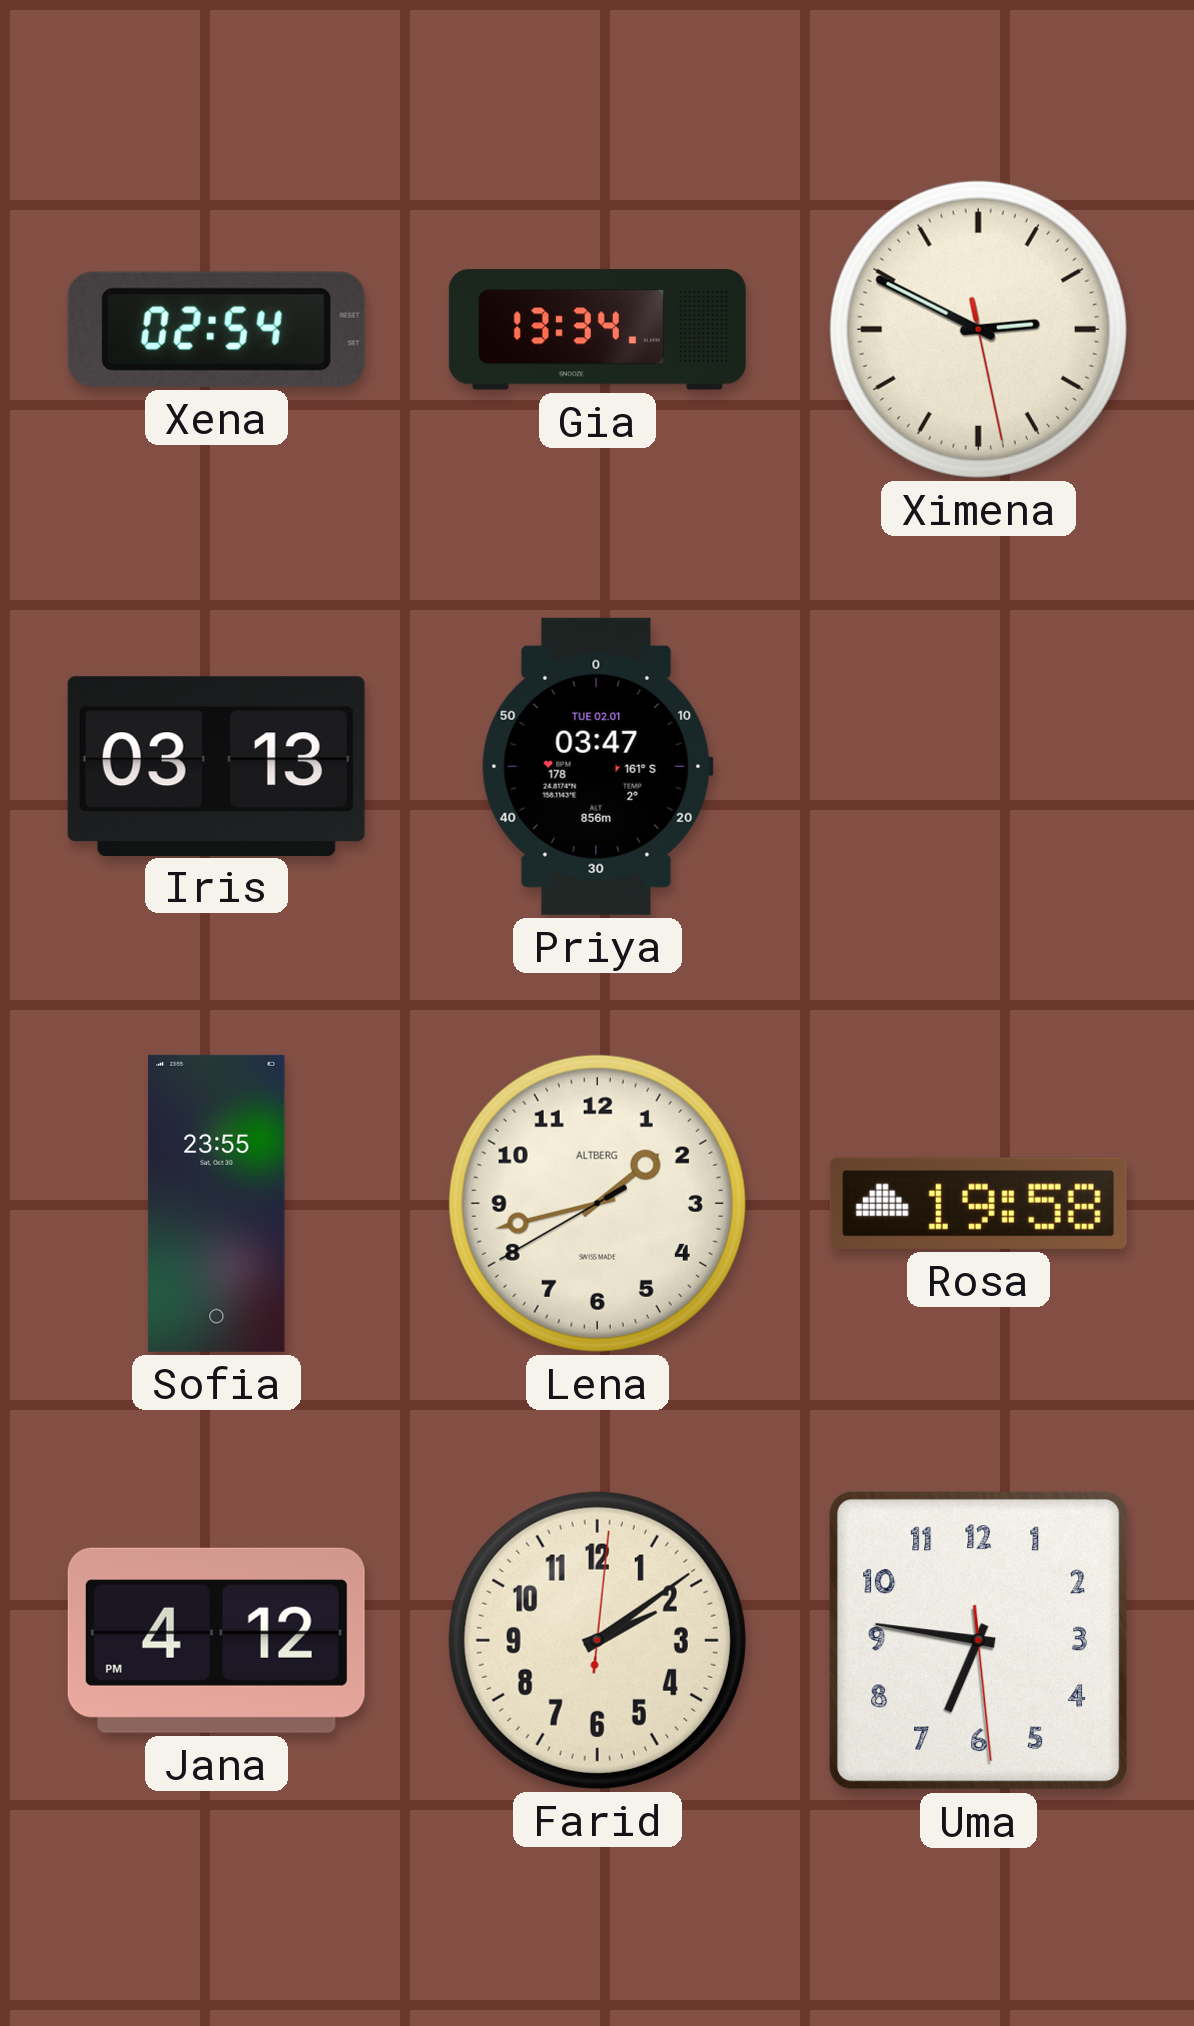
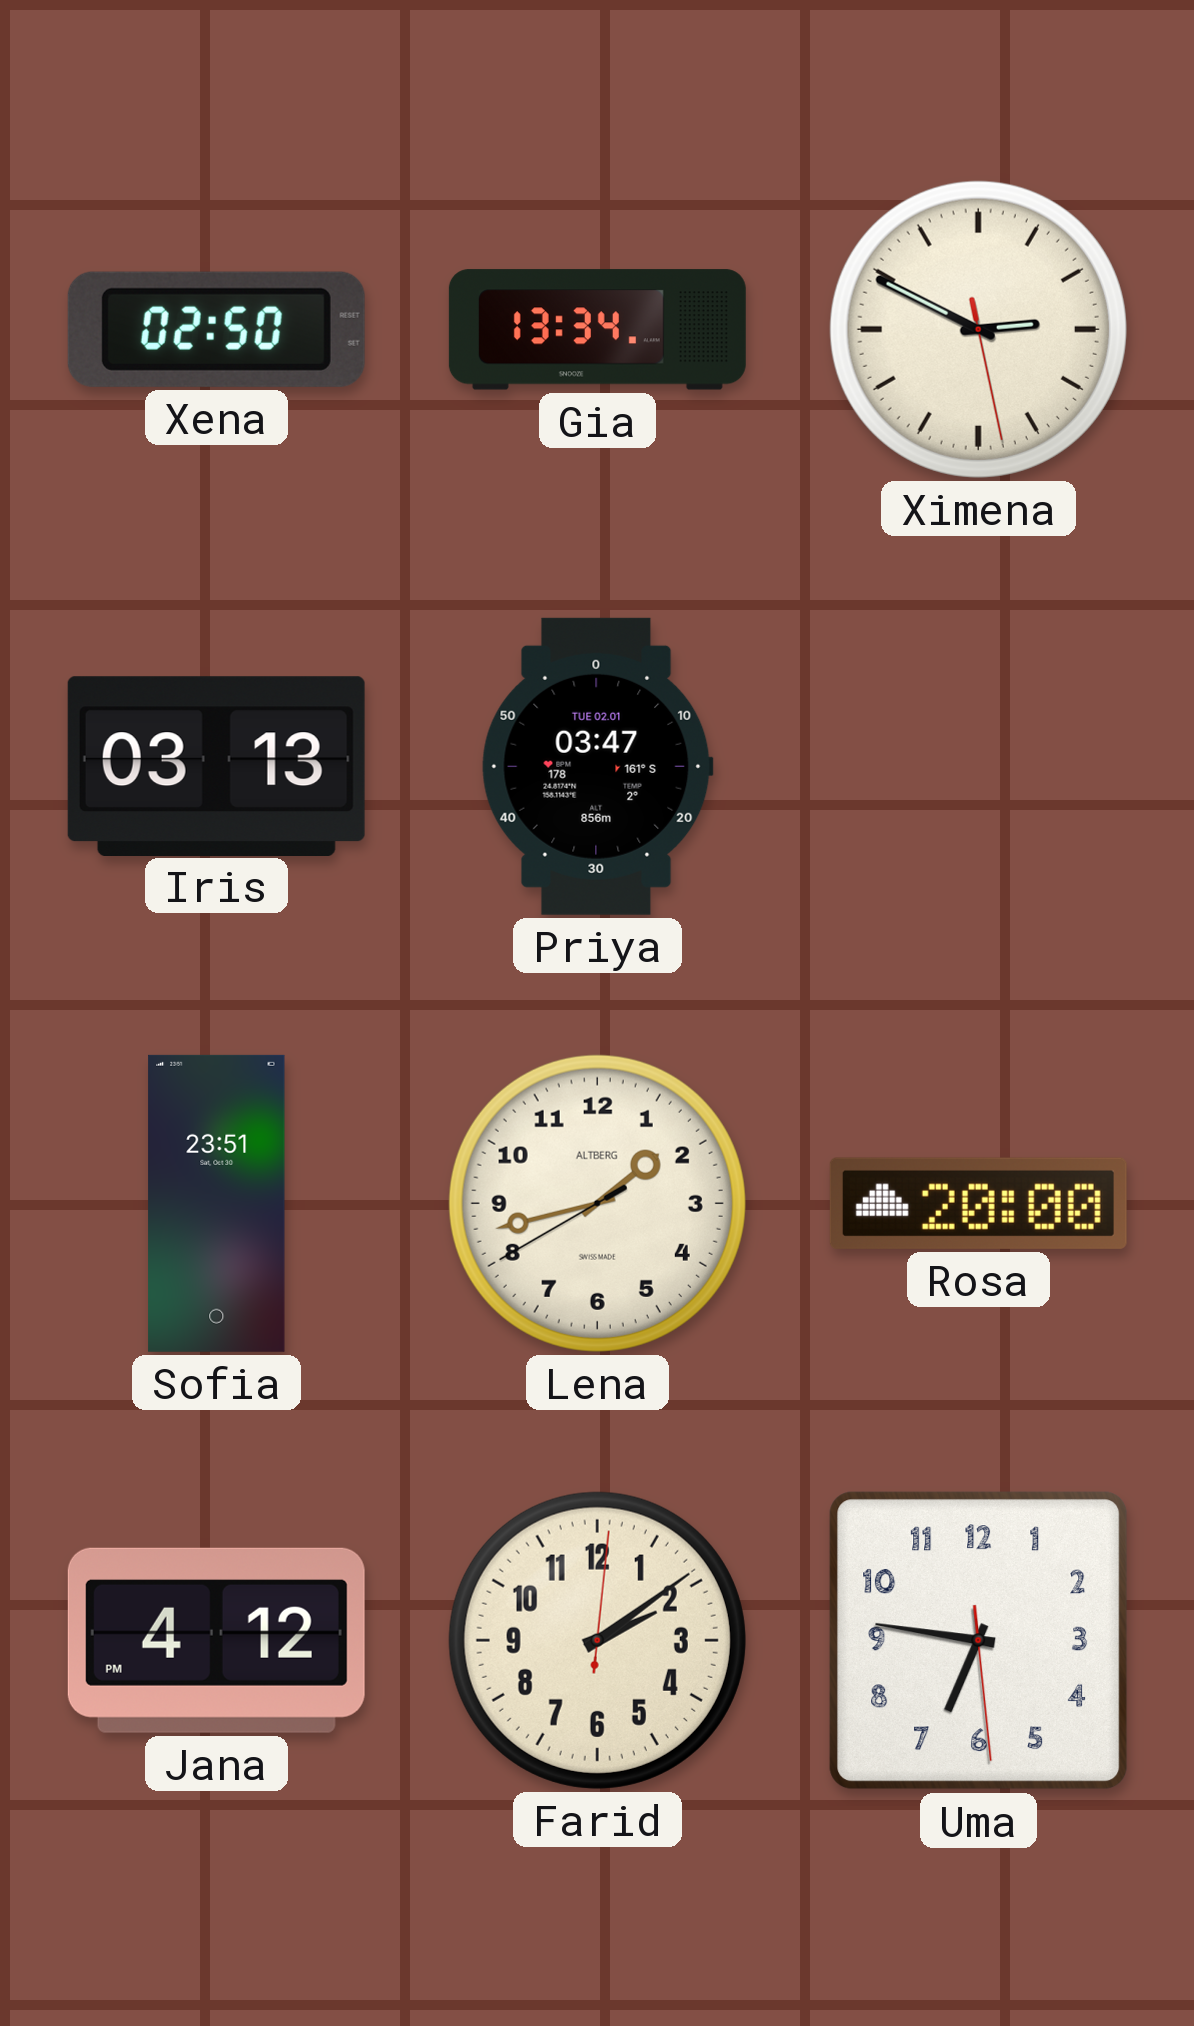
Xena: 02:54 -> 02:50
Sofia: 23:55 -> 23:51
Rosa: 19:58 -> 20:00
